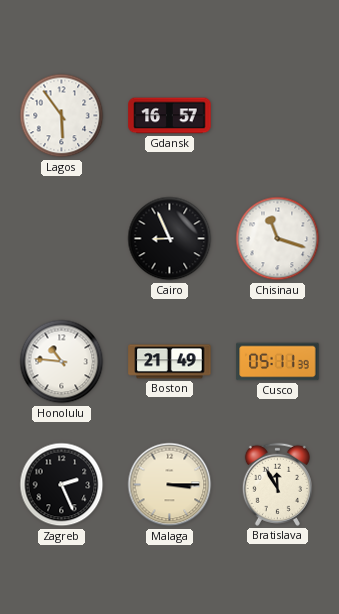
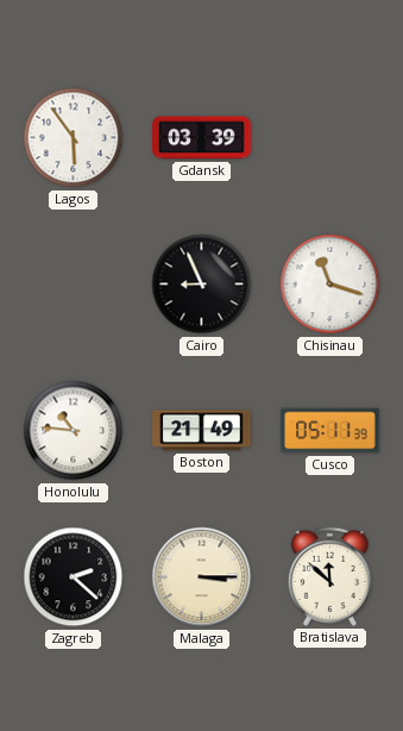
Gdansk: 16:57 -> 03:39
Zagreb: 2:26 -> 2:22
Bratislava: 11:55 -> 11:52
